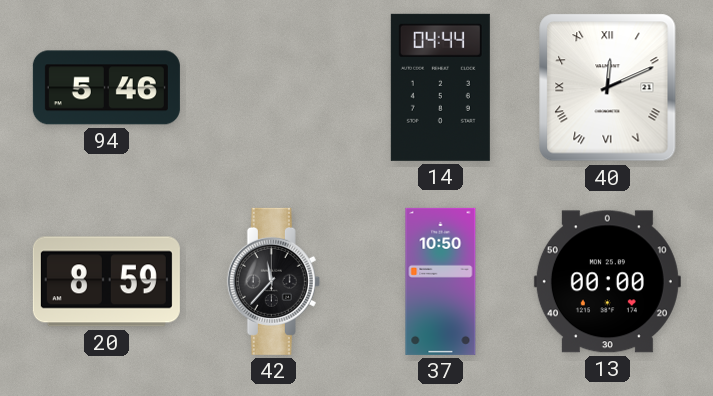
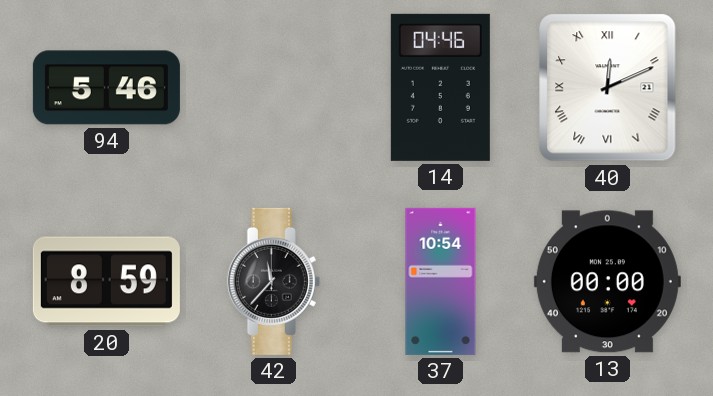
14: 04:44 -> 04:46
37: 10:50 -> 10:54
